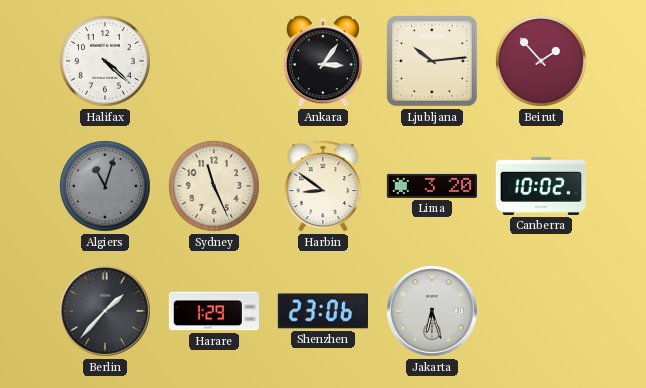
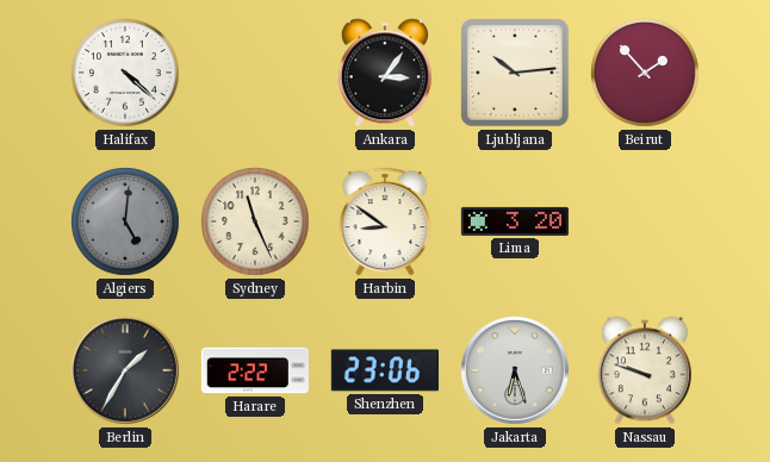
Algiers: 11:03 -> 5:01
Canberra: 10:02 -> none
Berlin: 1:37 -> 1:35
Harare: 1:29 -> 2:22
Nassau: none -> 9:48
